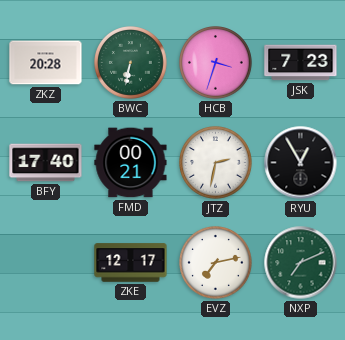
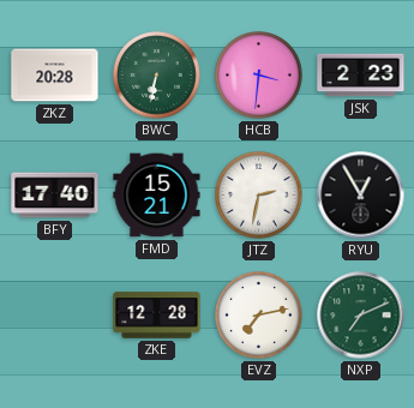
HCB: 3:33 -> 3:31
JSK: 7:23 -> 2:23
FMD: 00:21 -> 15:21
ZKE: 12:17 -> 12:28
